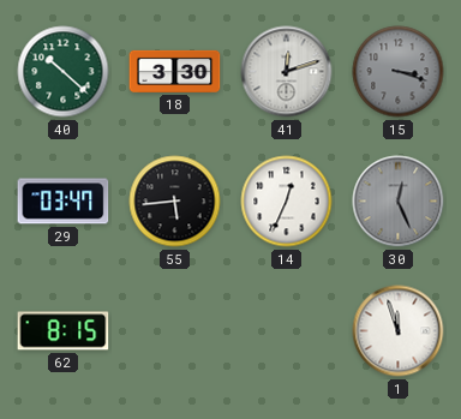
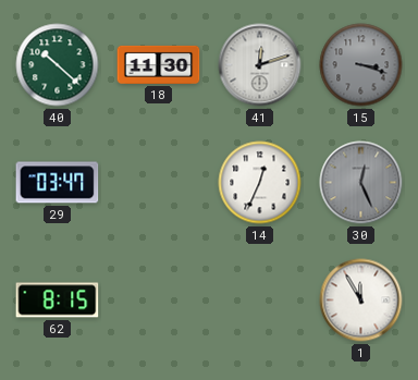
18: 3:30 -> 11:30
55: 5:44 -> none
1: 11:57 -> 11:55
